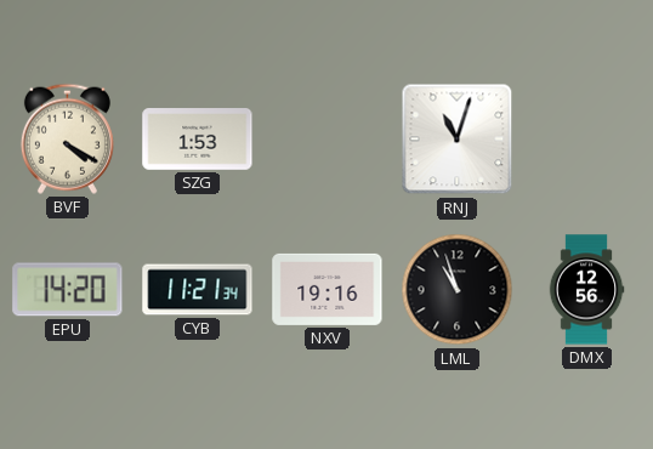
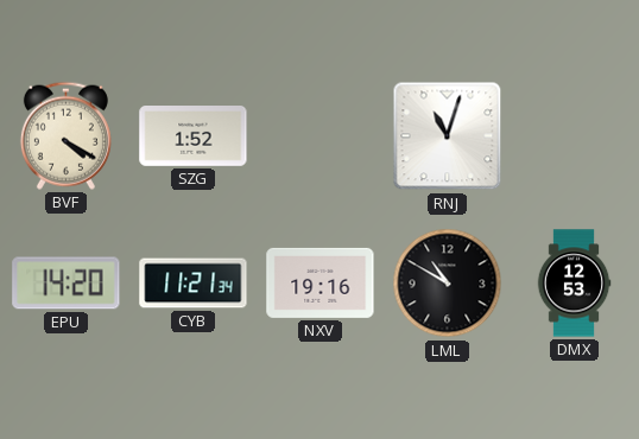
SZG: 1:53 -> 1:52
LML: 10:57 -> 10:50
DMX: 12:56 -> 12:53
